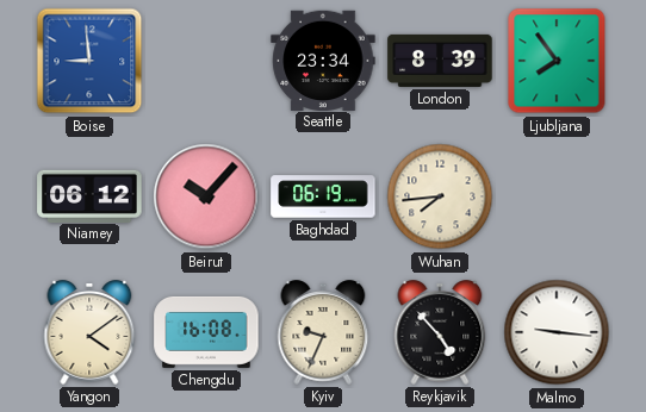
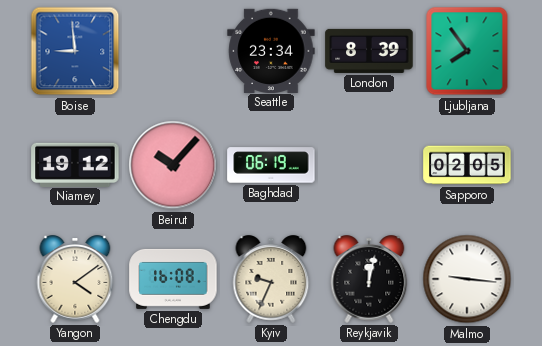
Niamey: 06:12 -> 19:12
Wuhan: 7:44 -> none
Sapporo: none -> 02:05
Reykjavik: 4:53 -> 12:02
